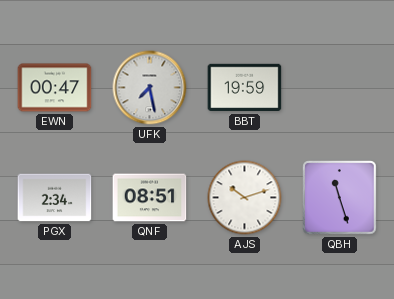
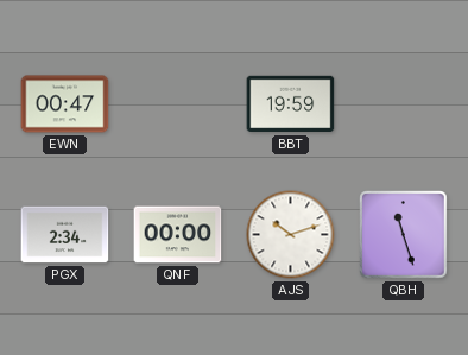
UFK: 7:28 -> none
QNF: 08:51 -> 00:00
